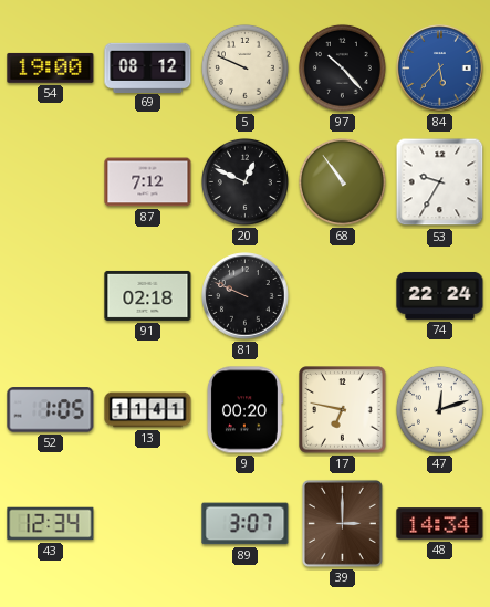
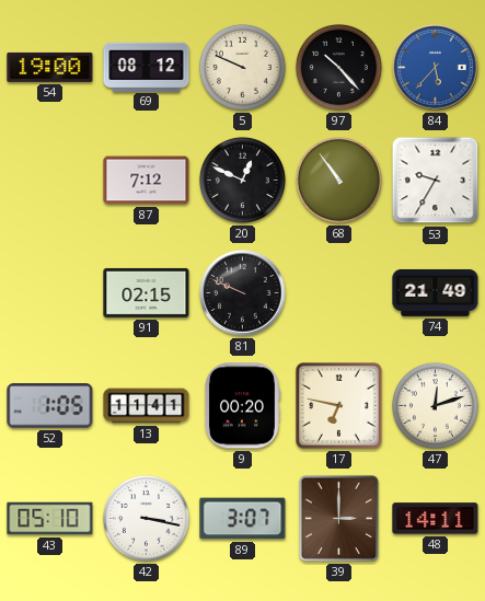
91: 02:18 -> 02:15
74: 22:24 -> 21:49
43: 12:34 -> 05:10
42: none -> 3:17
48: 14:34 -> 14:11
